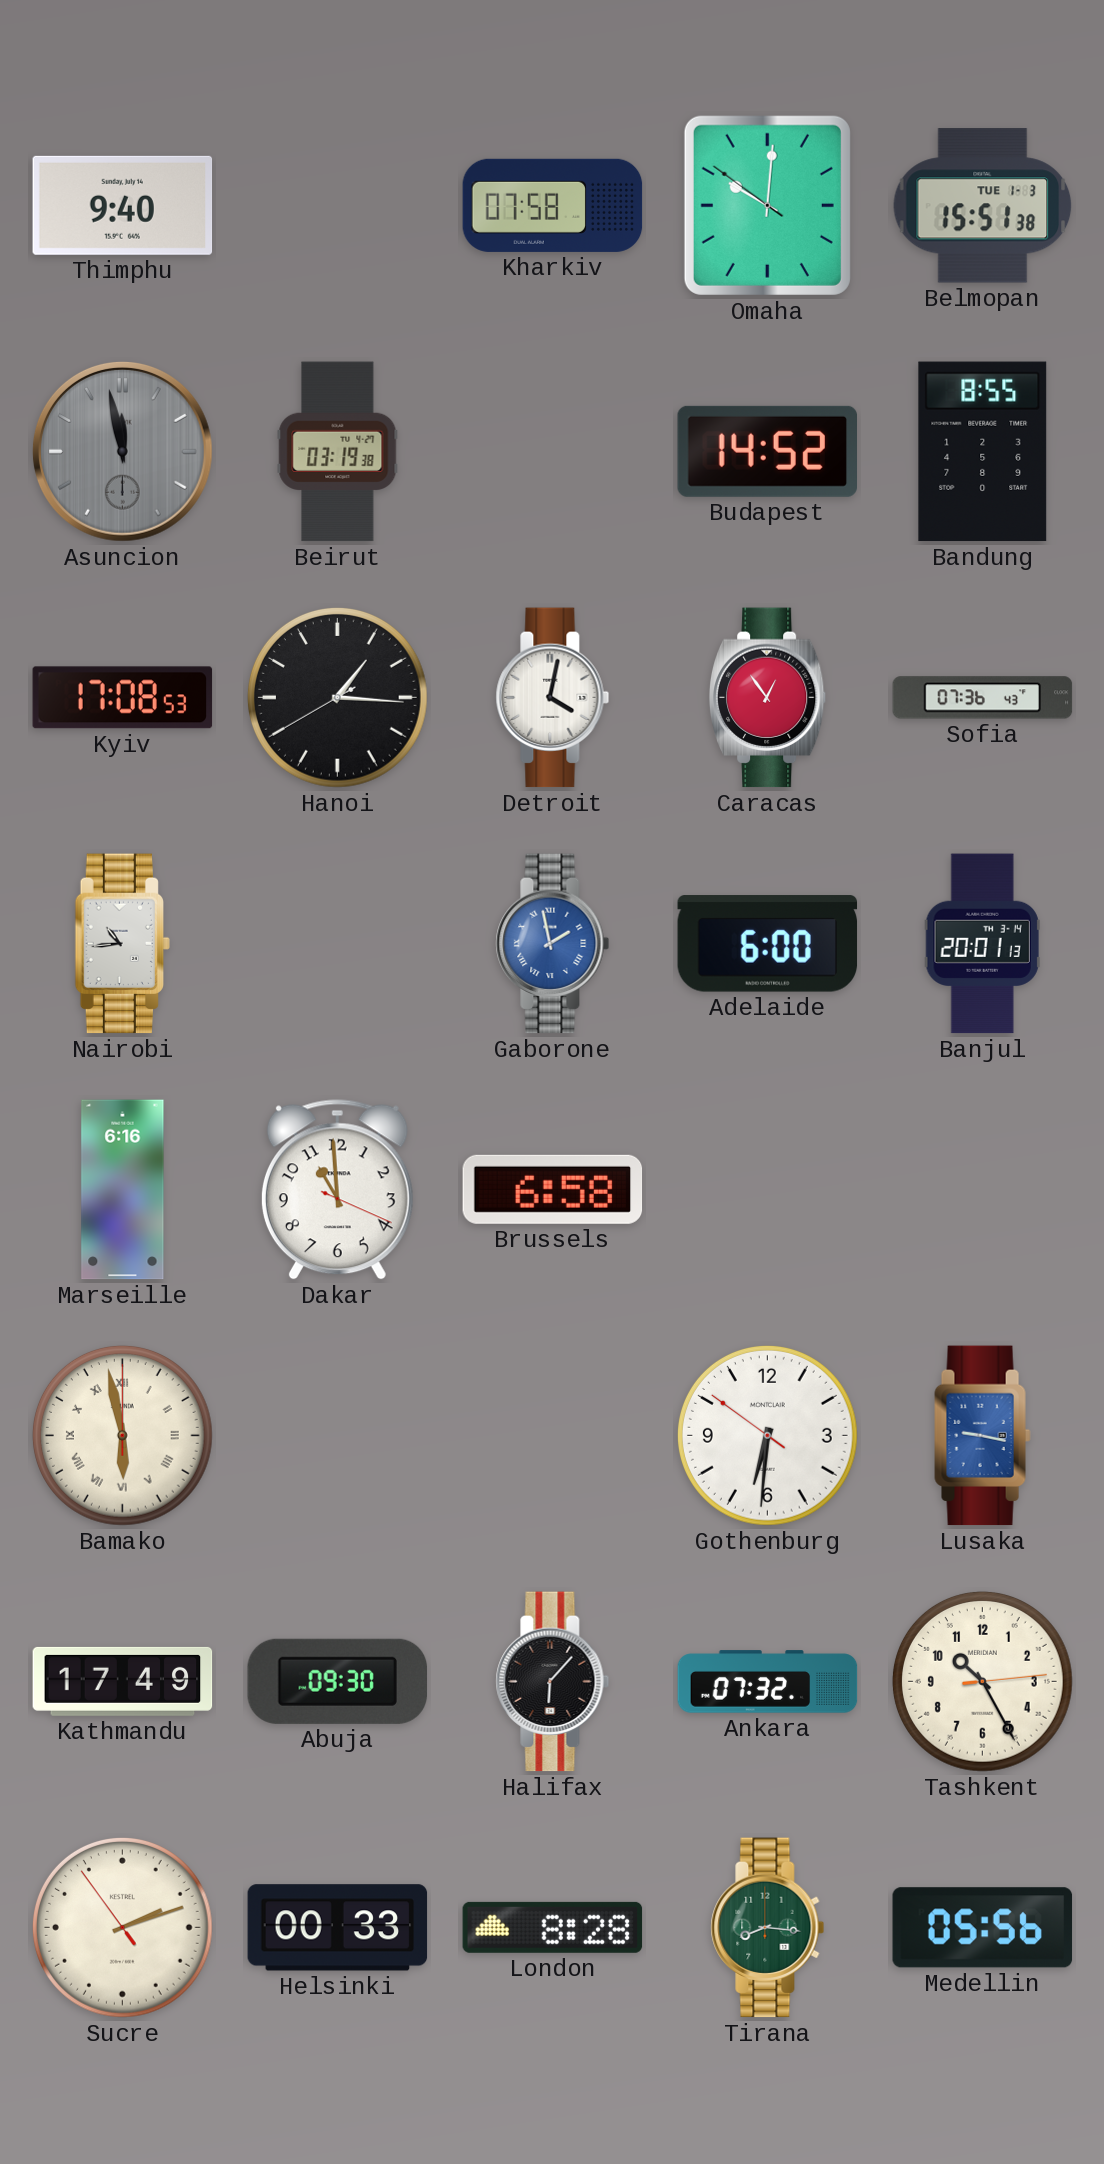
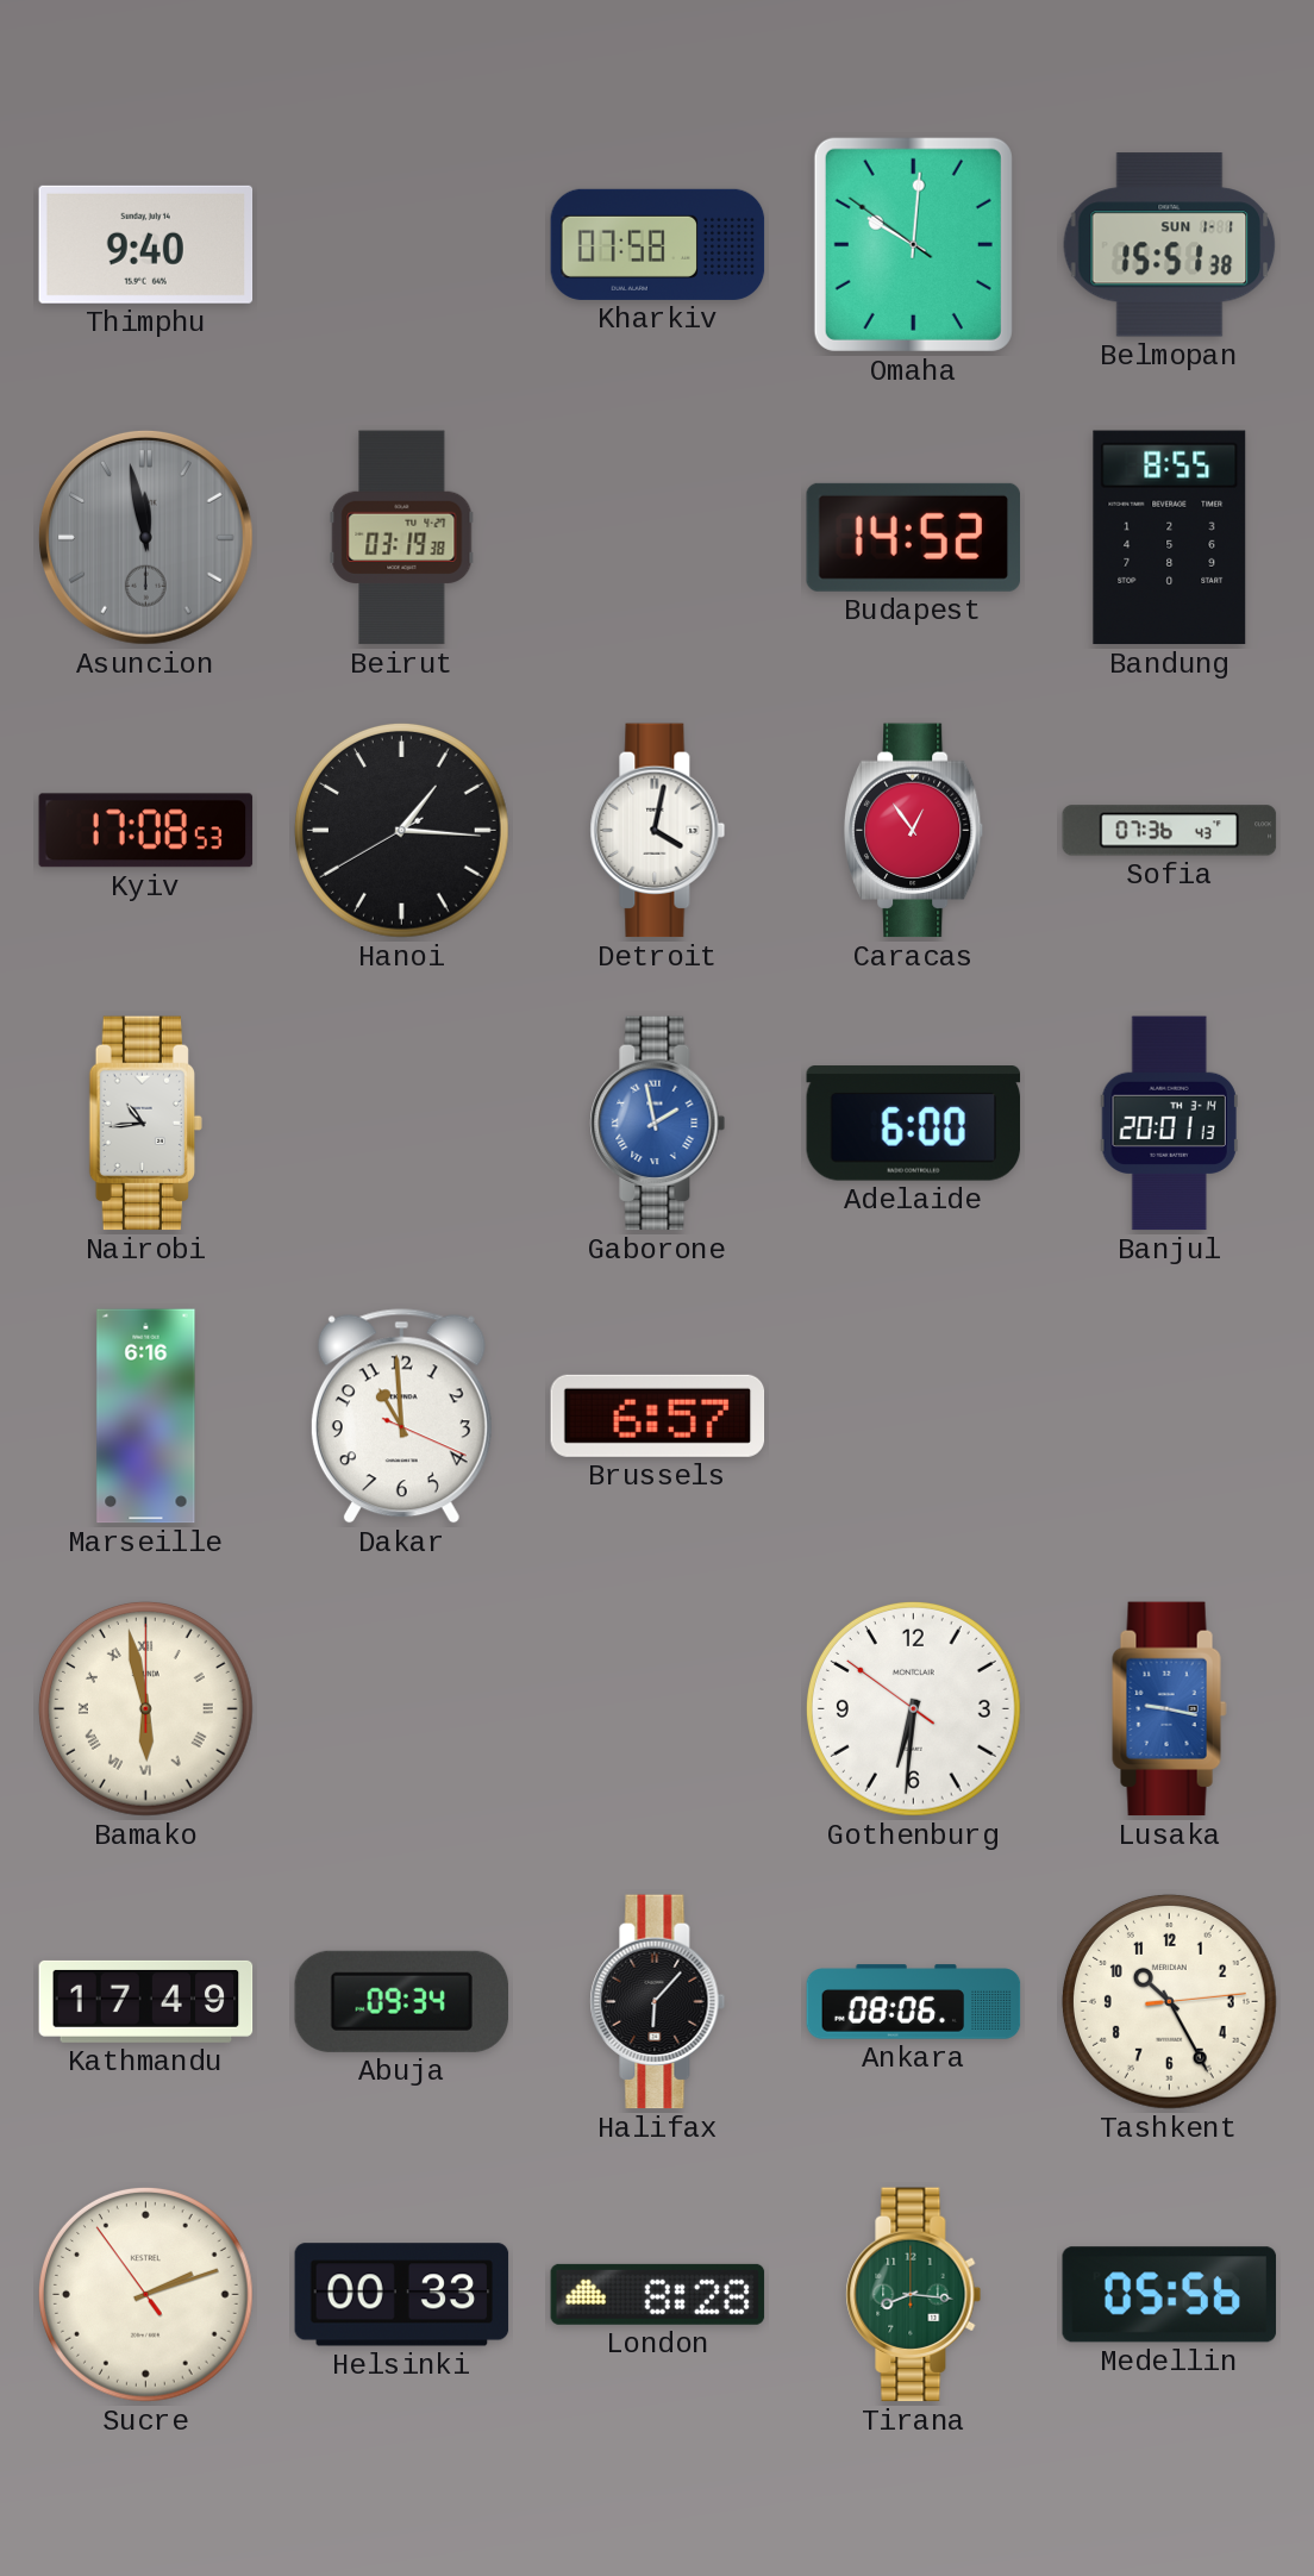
Belmopan date: TUE 1-3 -> SUN 1-1
Brussels: 6:58 -> 6:57
Abuja: 09:30 -> 09:34
Ankara: 07:32 -> 08:06
